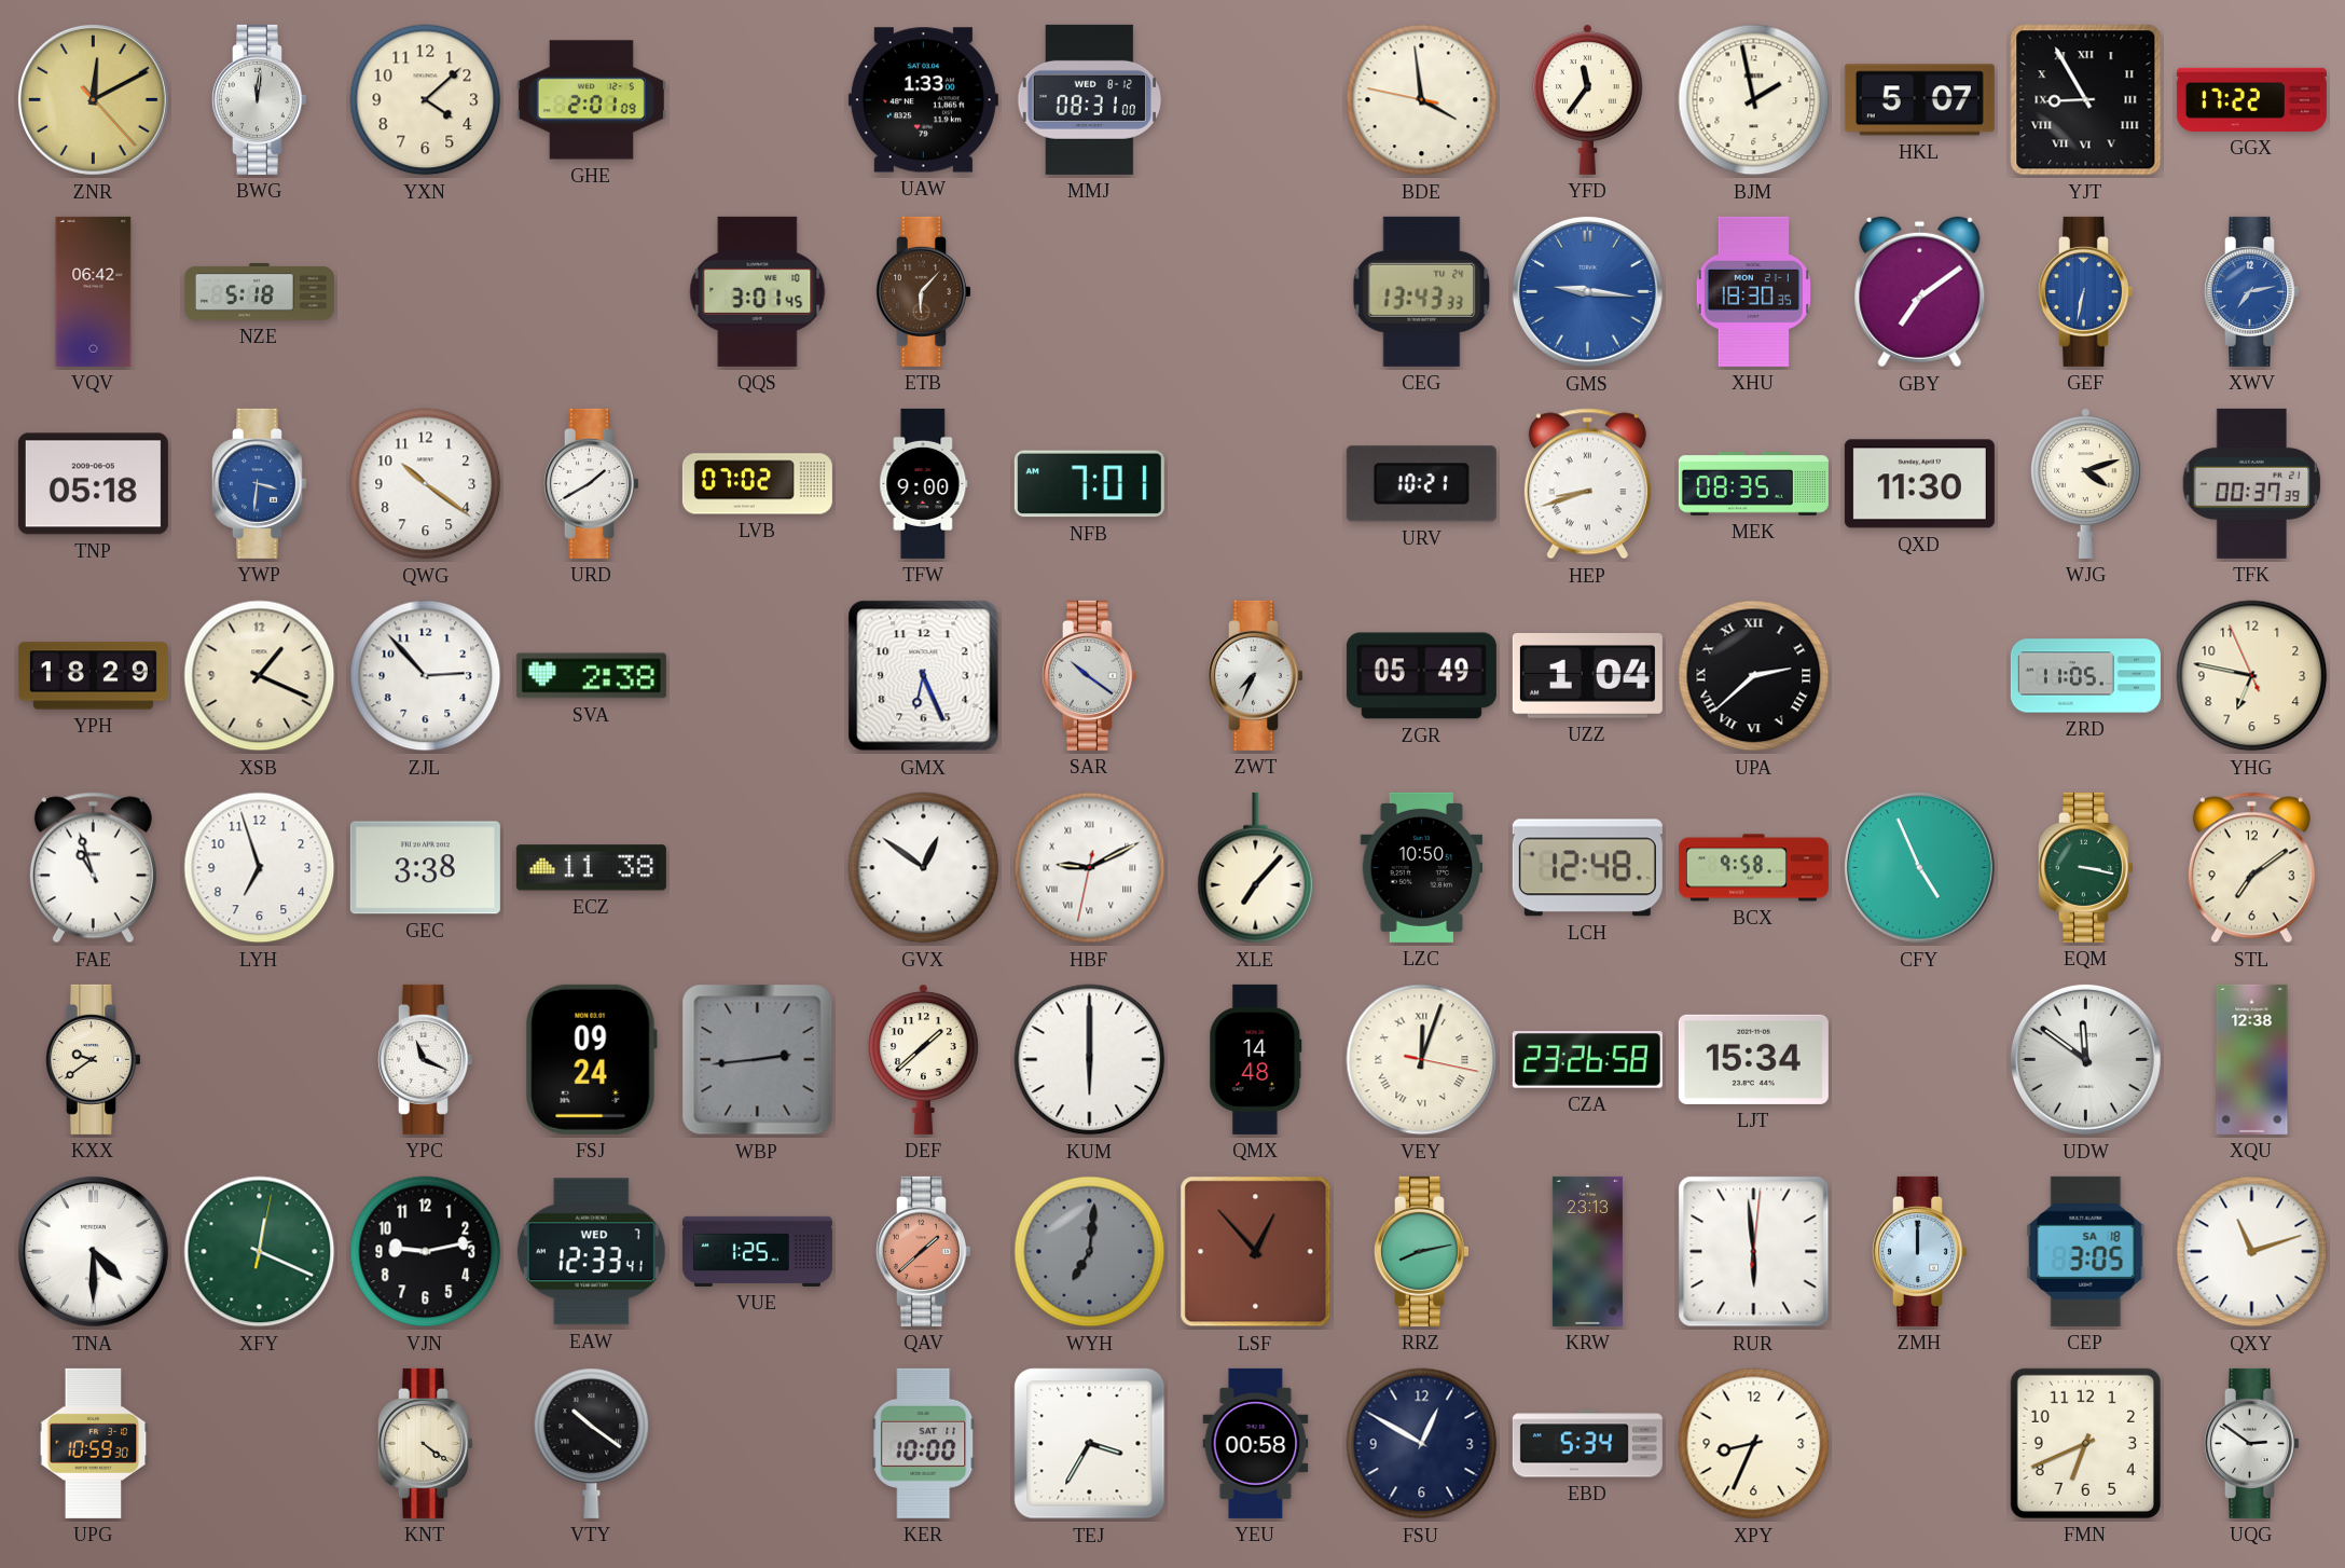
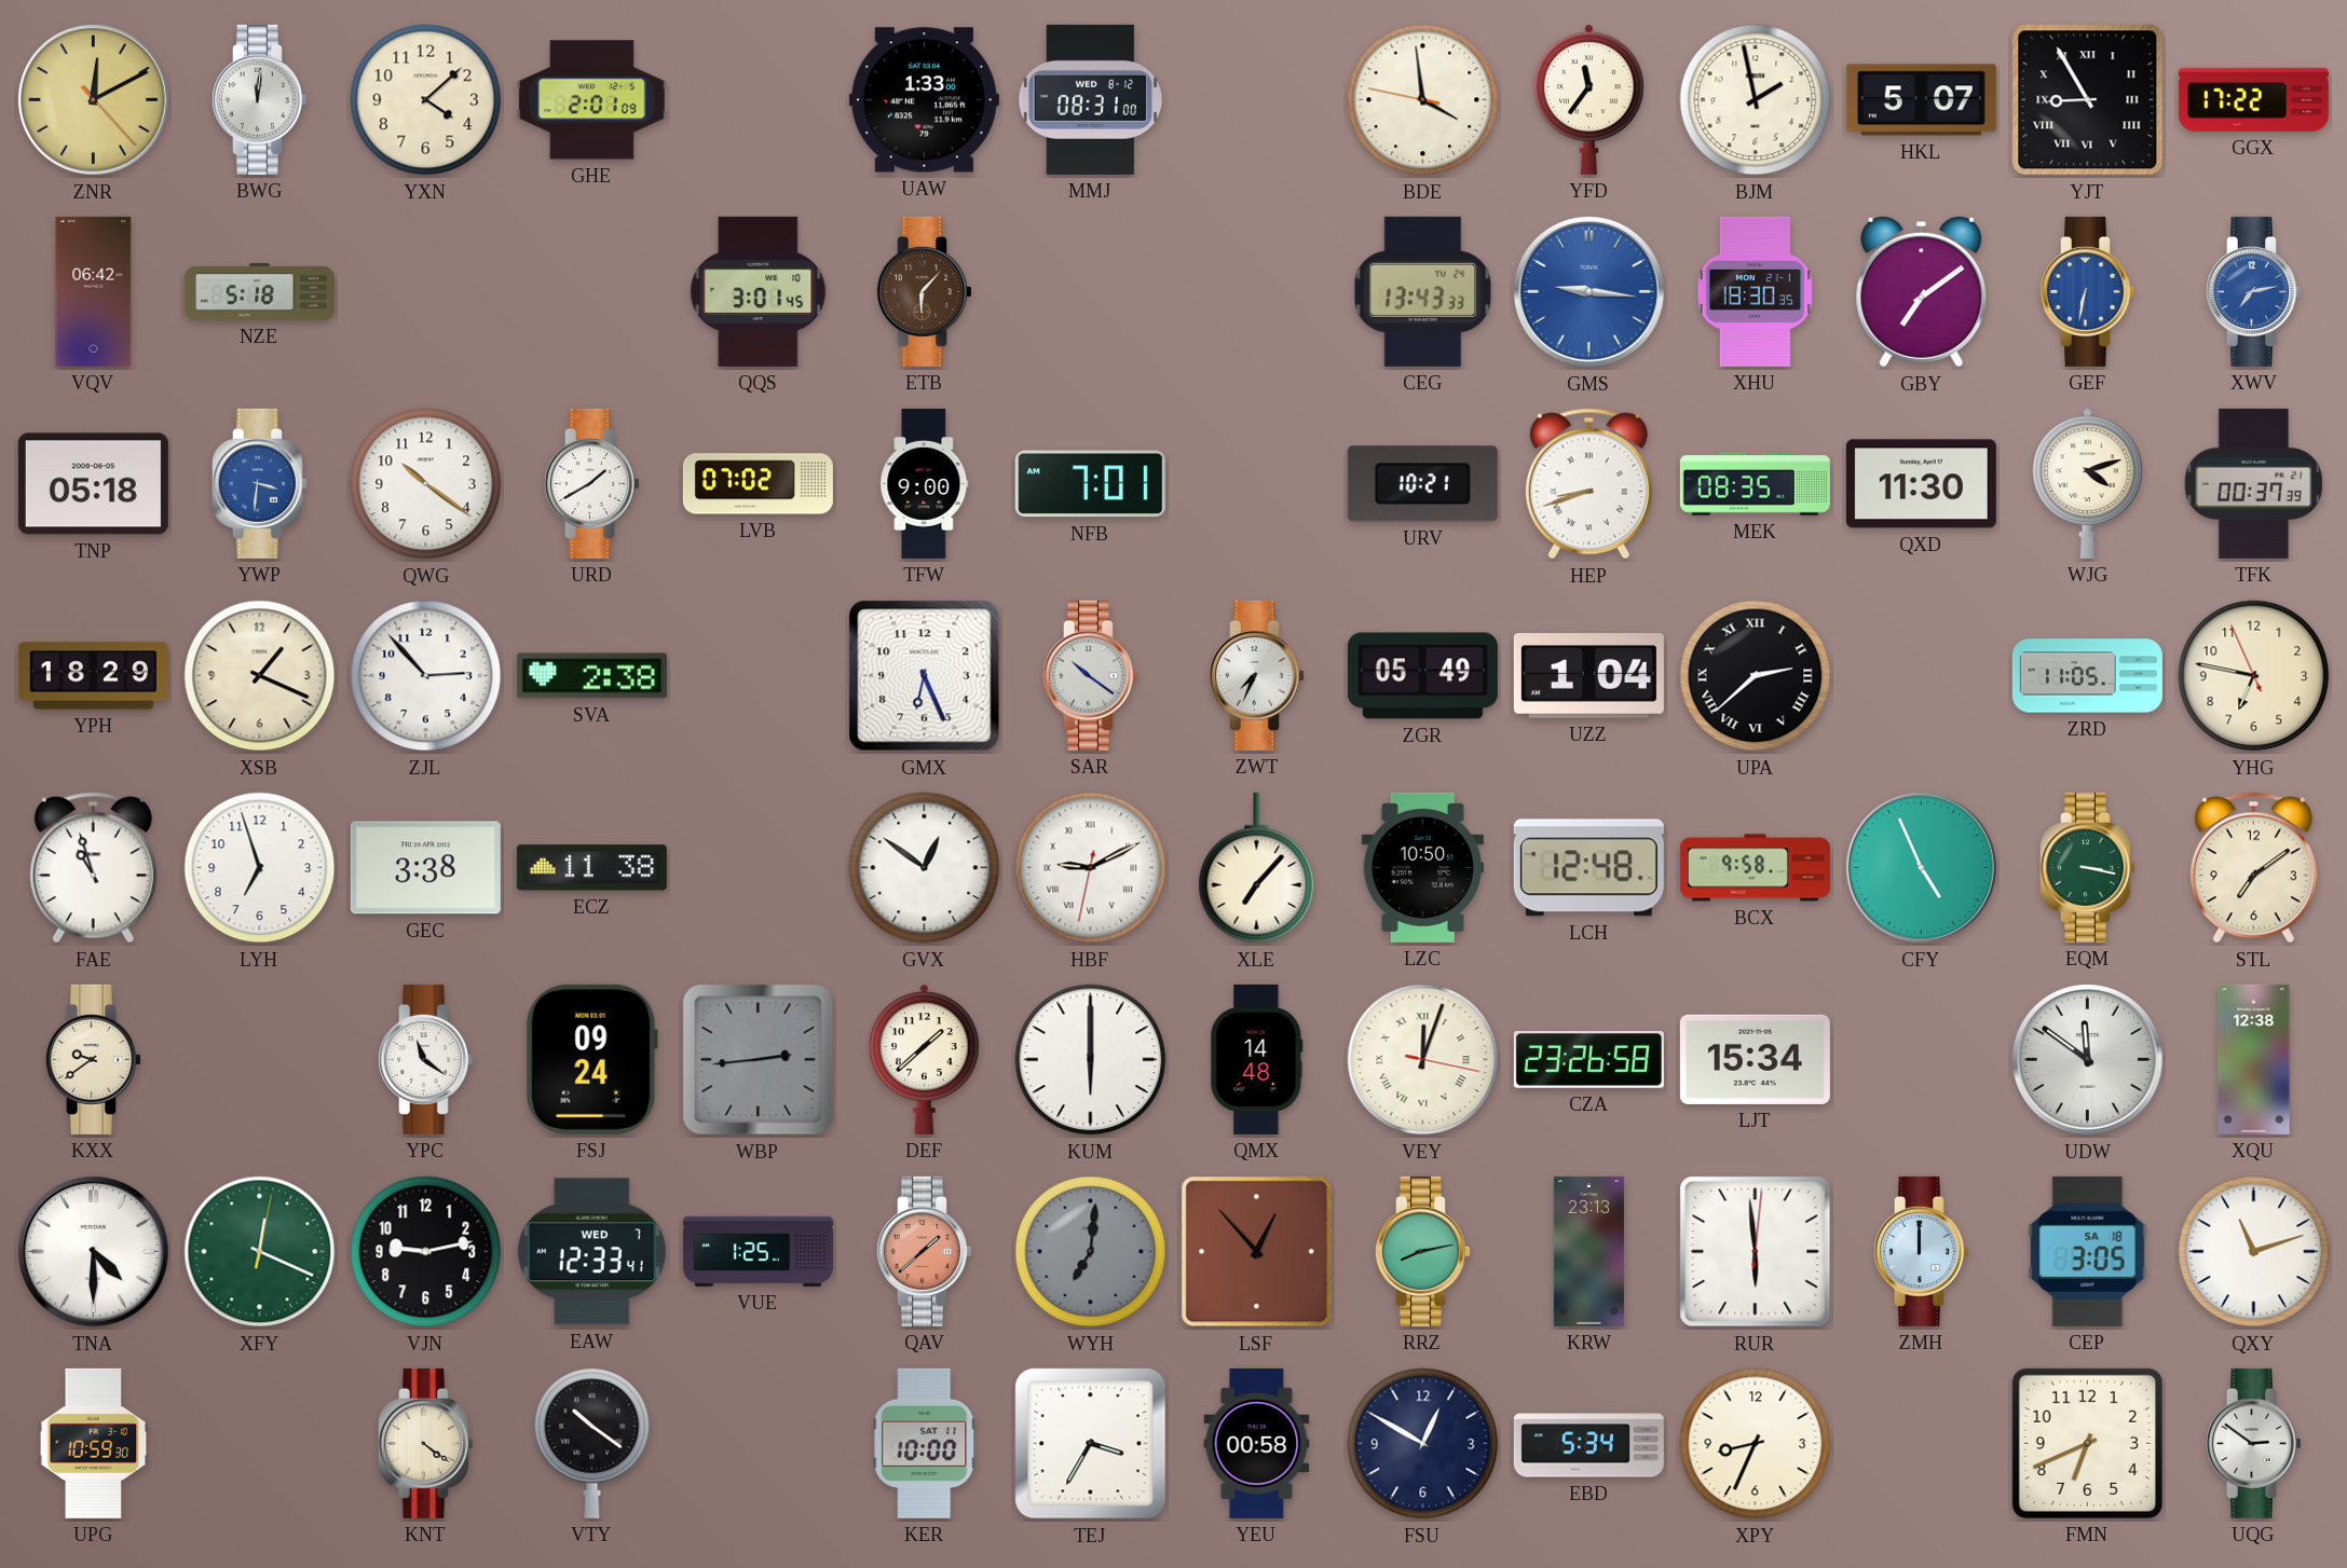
YPC: 11:19 -> 11:21
